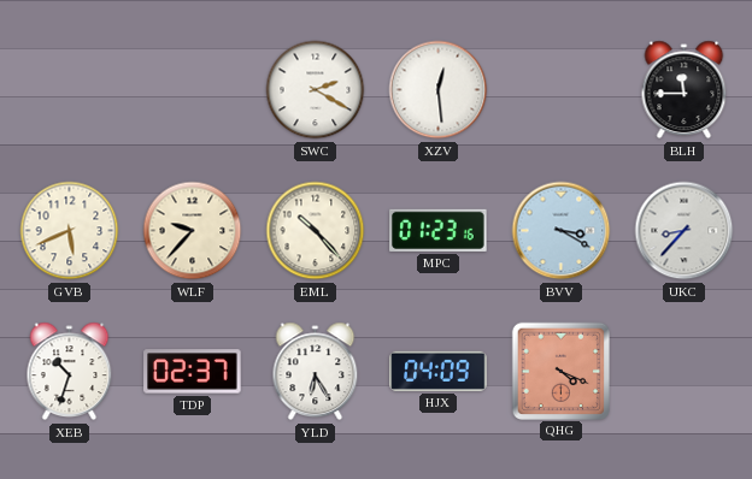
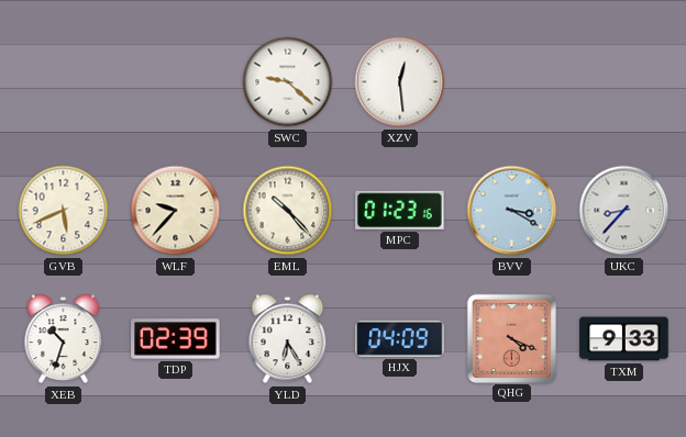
SWC: 2:20 -> 9:22
BLH: 11:45 -> none
TDP: 02:37 -> 02:39
TXM: none -> 9:33
